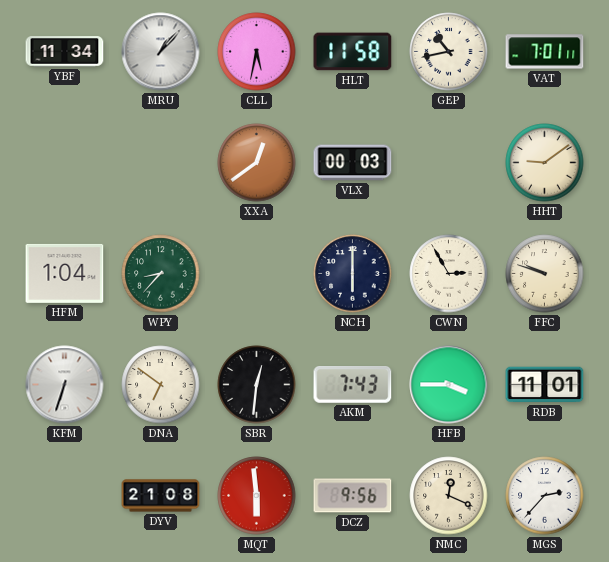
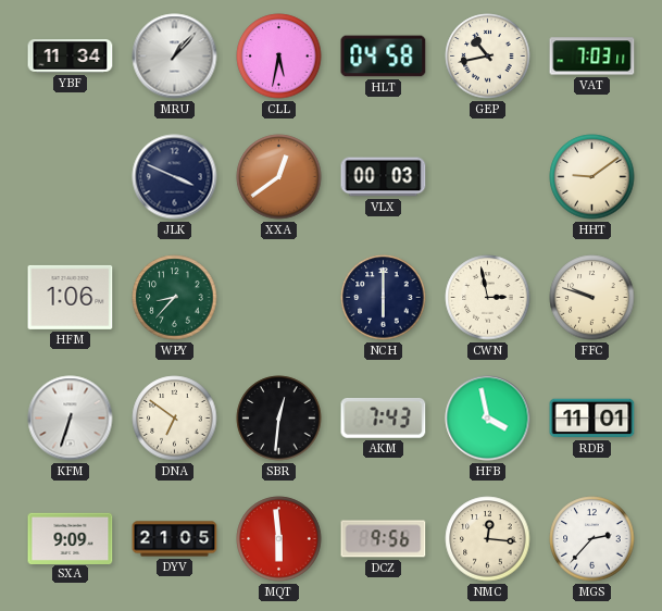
HLT: 11:58 -> 04:58
VAT: 7:01 -> 7:03
JLK: none -> 3:49
HFM: 1:04 -> 1:06
CWN: 2:55 -> 2:58
HFB: 3:45 -> 3:58
SXA: none -> 9:09
DYV: 21:08 -> 21:05
NMC: 12:19 -> 12:16
